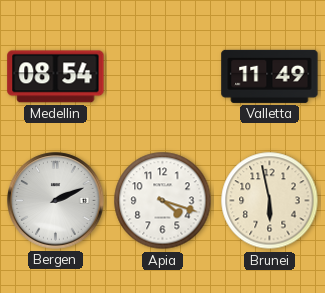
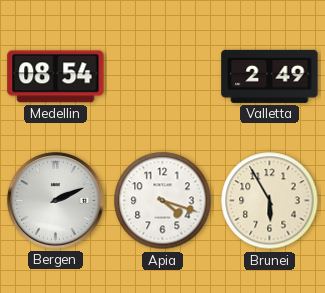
Valletta: 11:49 -> 2:49
Brunei: 5:58 -> 5:55
